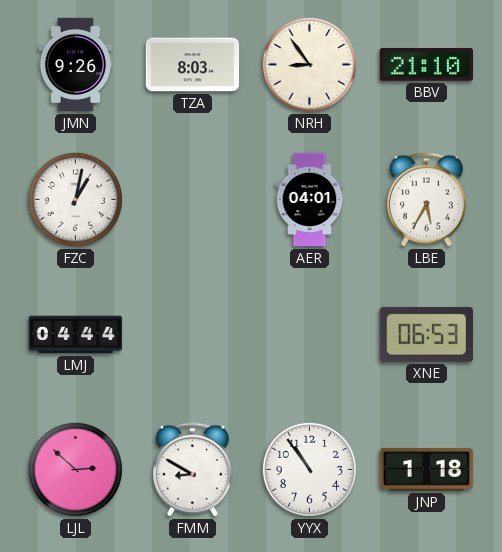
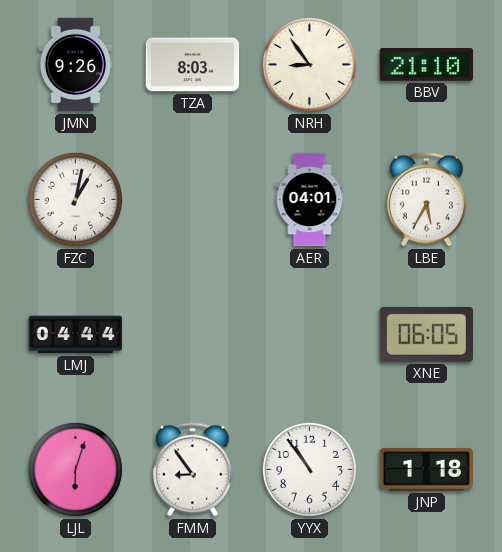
XNE: 06:53 -> 06:05
LJL: 2:52 -> 6:03
FMM: 8:50 -> 8:54
